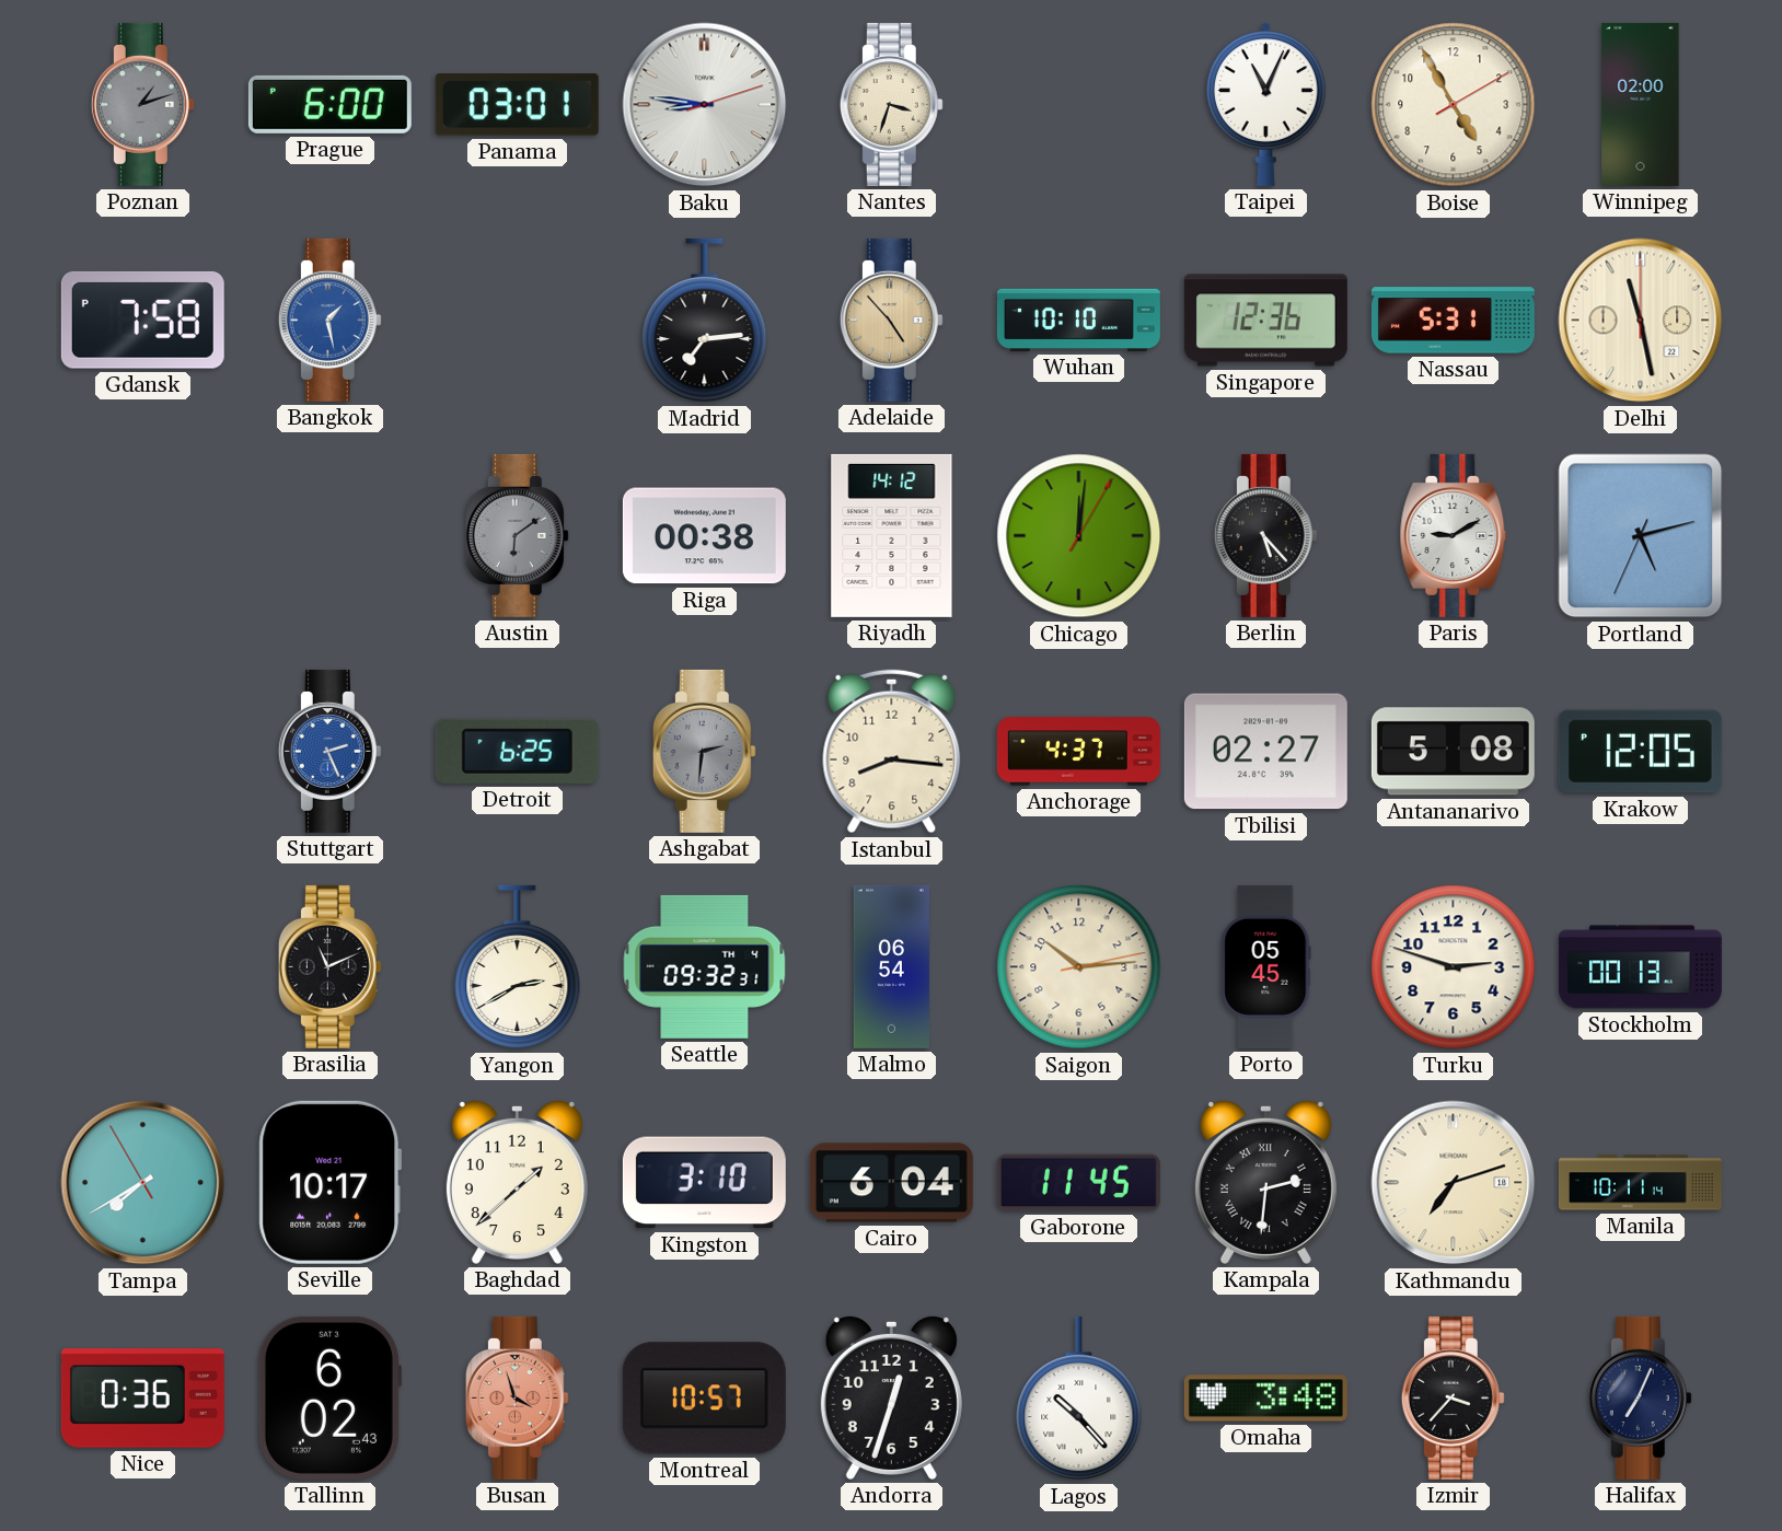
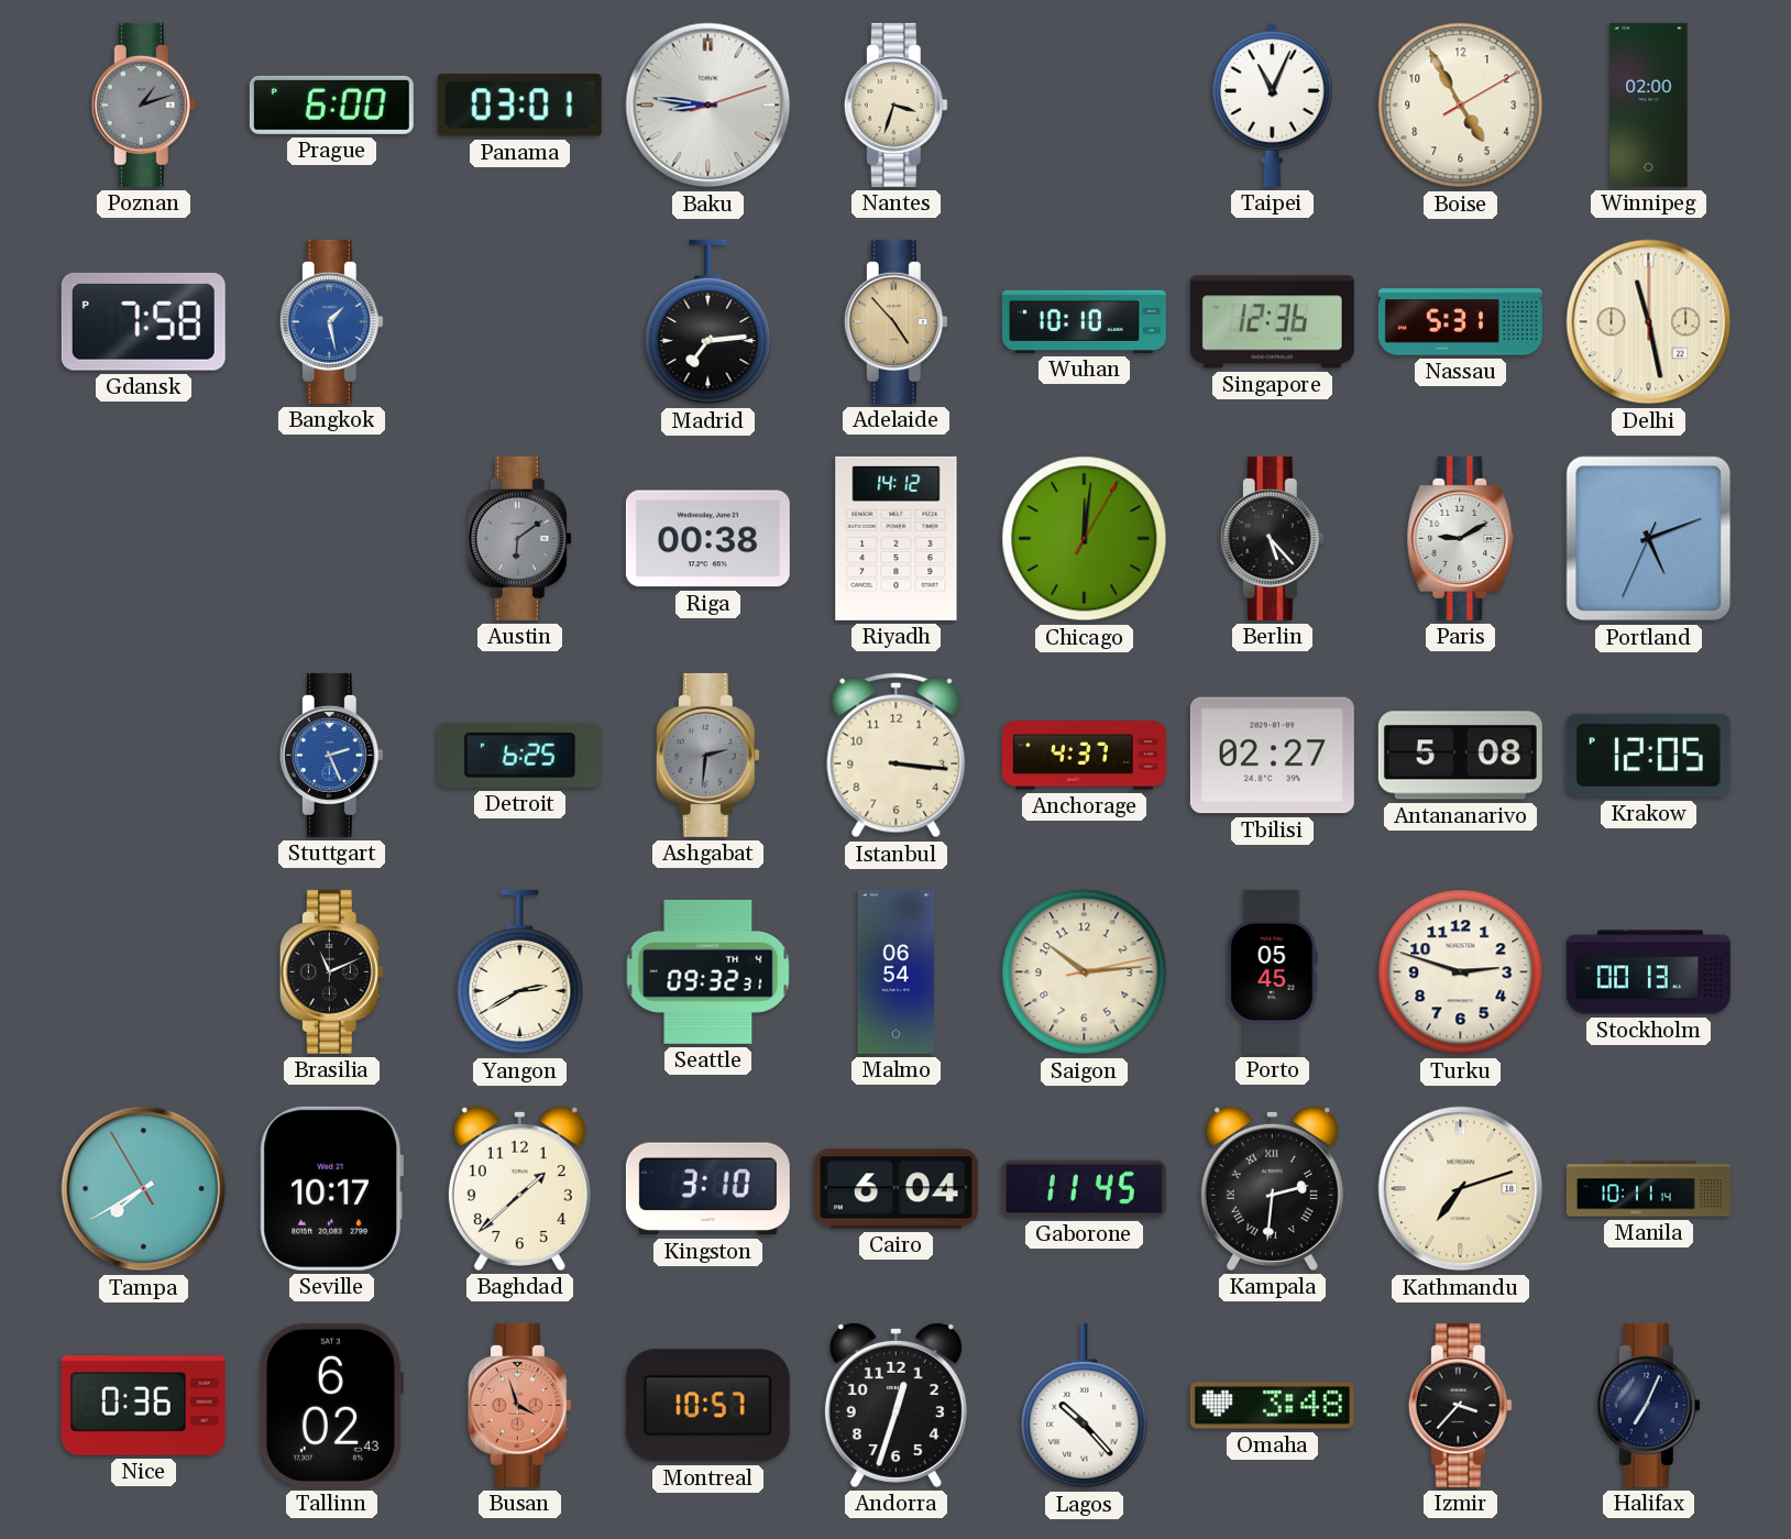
Portland: 5:12 -> 5:11
Istanbul: 8:16 -> 3:16
